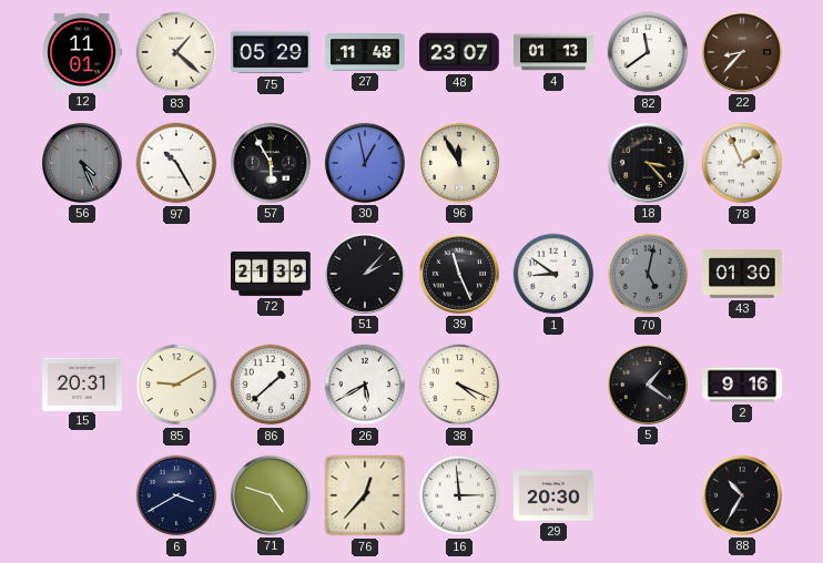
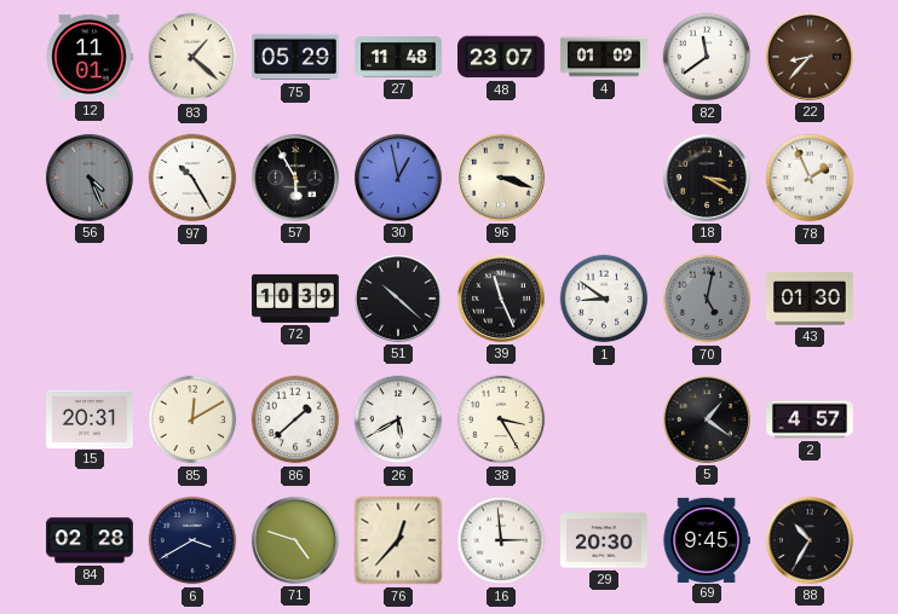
4: 01:13 -> 01:09
96: 11:55 -> 3:18
18: 3:23 -> 3:20
72: 21:39 -> 10:39
51: 2:07 -> 10:22
85: 9:10 -> 12:10
38: 4:19 -> 3:25
2: 9:16 -> 4:57
84: none -> 02:28
69: none -> 9:45
